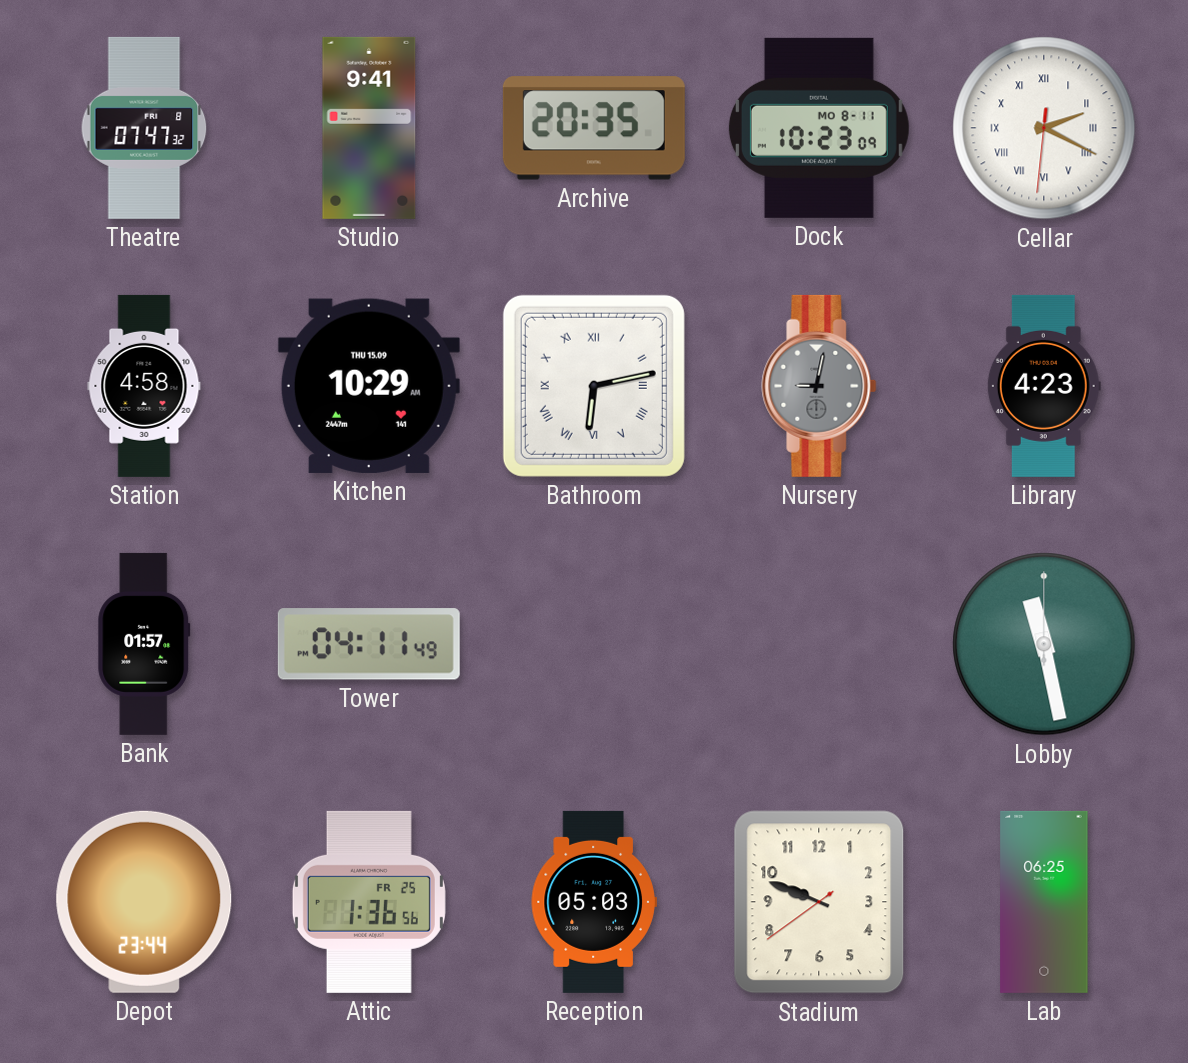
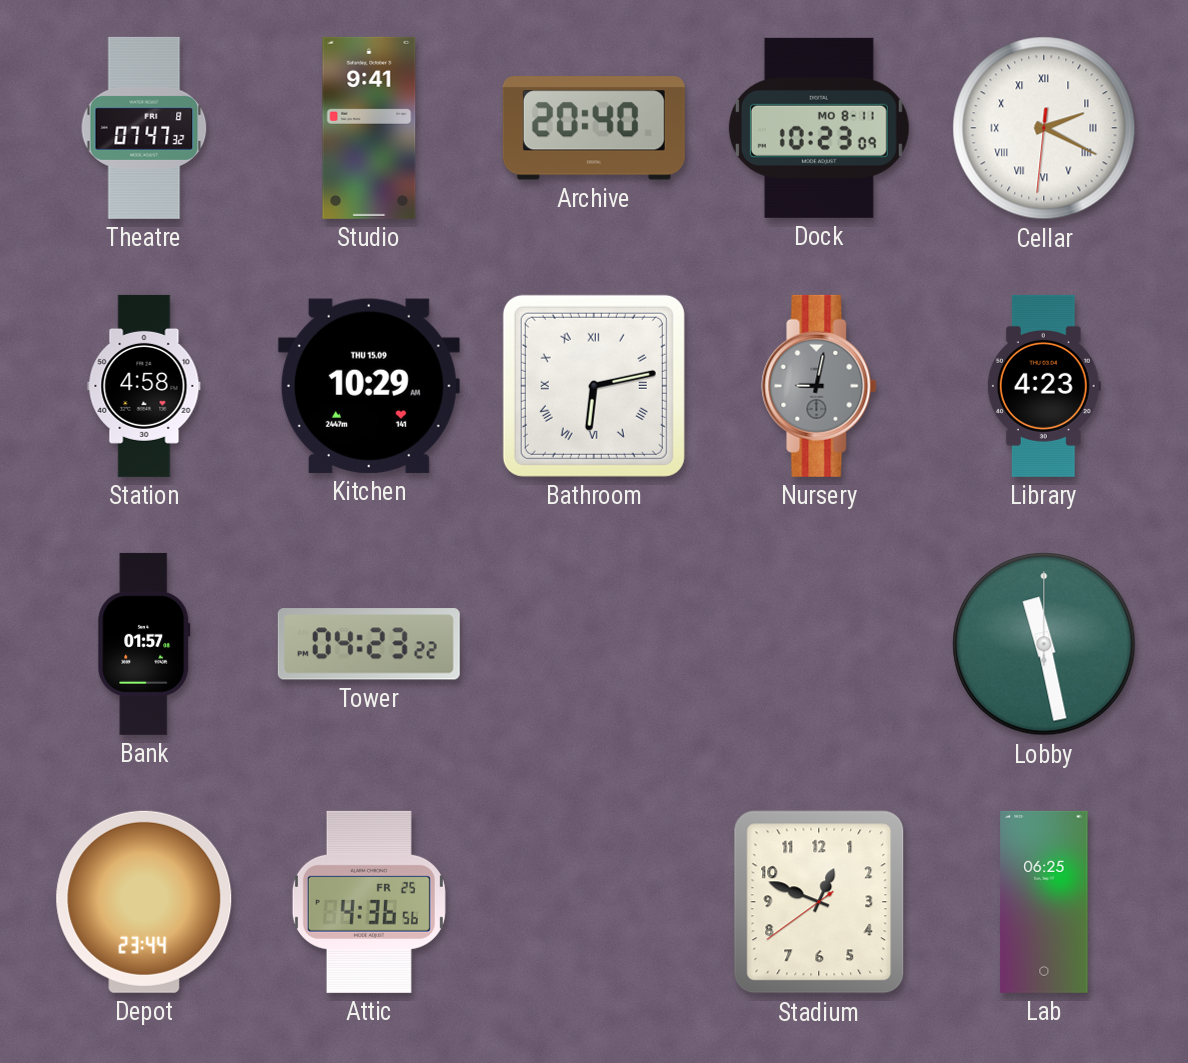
Archive: 20:35 -> 20:40
Tower: 04:11 -> 04:23
Attic: 1:36 -> 4:36
Reception: 05:03 -> none
Stadium: 9:48 -> 12:48
